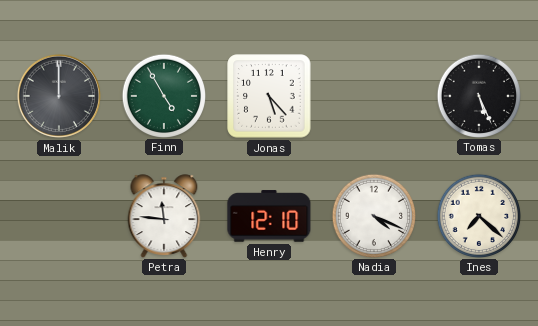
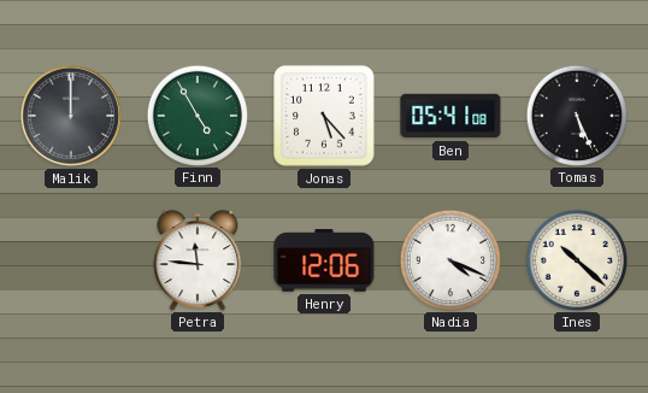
Ben: none -> 05:41
Henry: 12:10 -> 12:06
Ines: 7:22 -> 10:22
